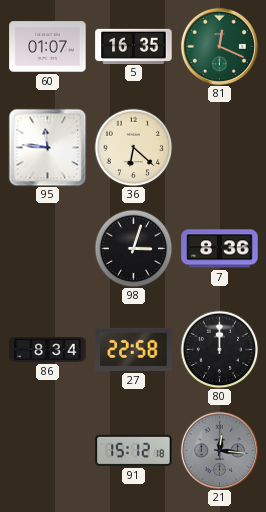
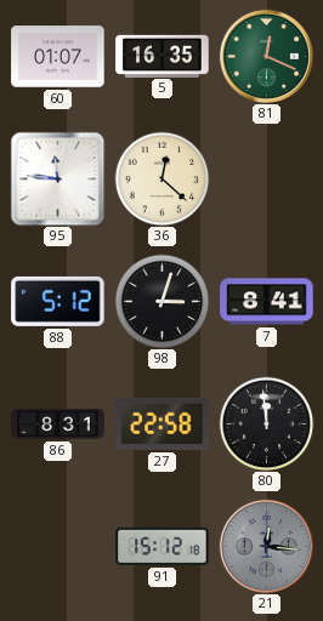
36: 6:22 -> 12:22
88: none -> 5:12
7: 8:36 -> 8:41
86: 8:34 -> 8:31
80: 12:00 -> 11:59
